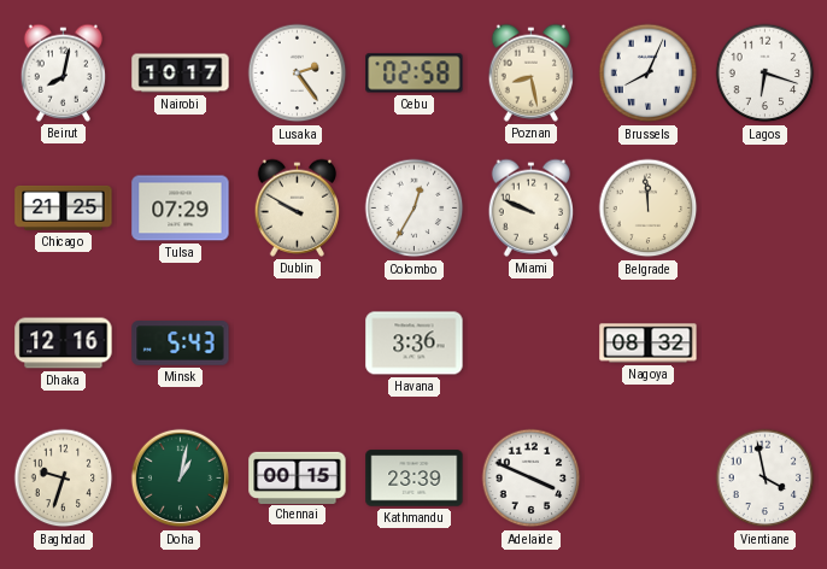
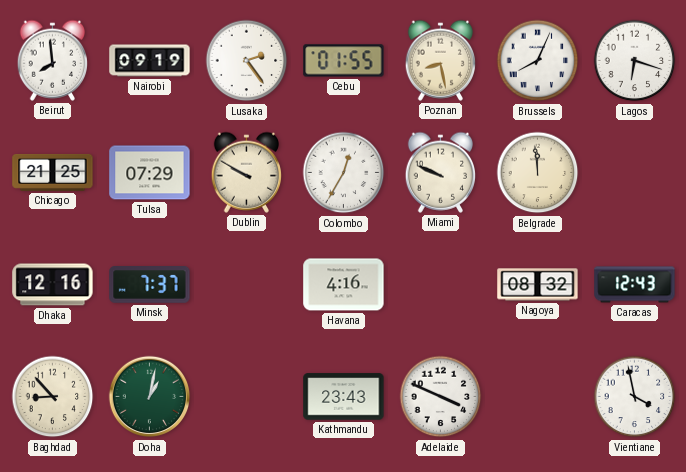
Beirut: 8:02 -> 7:59
Nairobi: 10:17 -> 09:19
Cebu: 02:58 -> 01:55
Minsk: 5:43 -> 7:37
Havana: 3:36 -> 4:16
Caracas: none -> 12:43
Baghdad: 9:33 -> 8:53
Chennai: 00:15 -> none
Kathmandu: 23:39 -> 23:43
